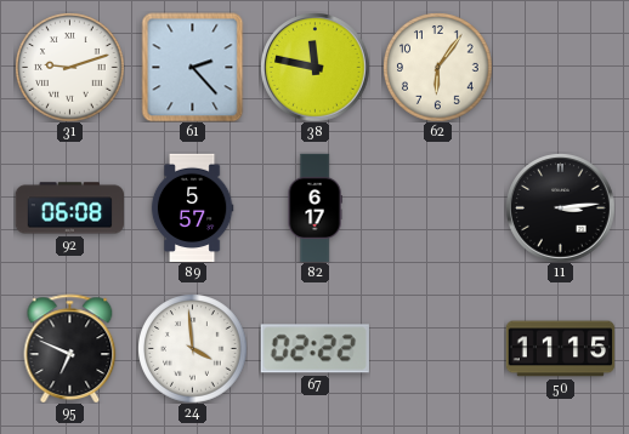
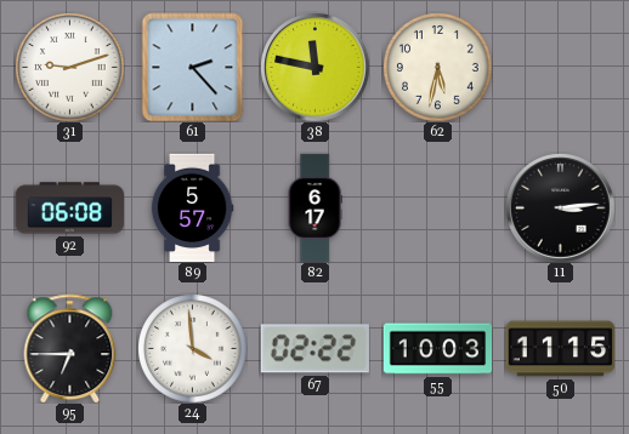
62: 6:06 -> 5:32
95: 6:49 -> 6:45
55: none -> 10:03
